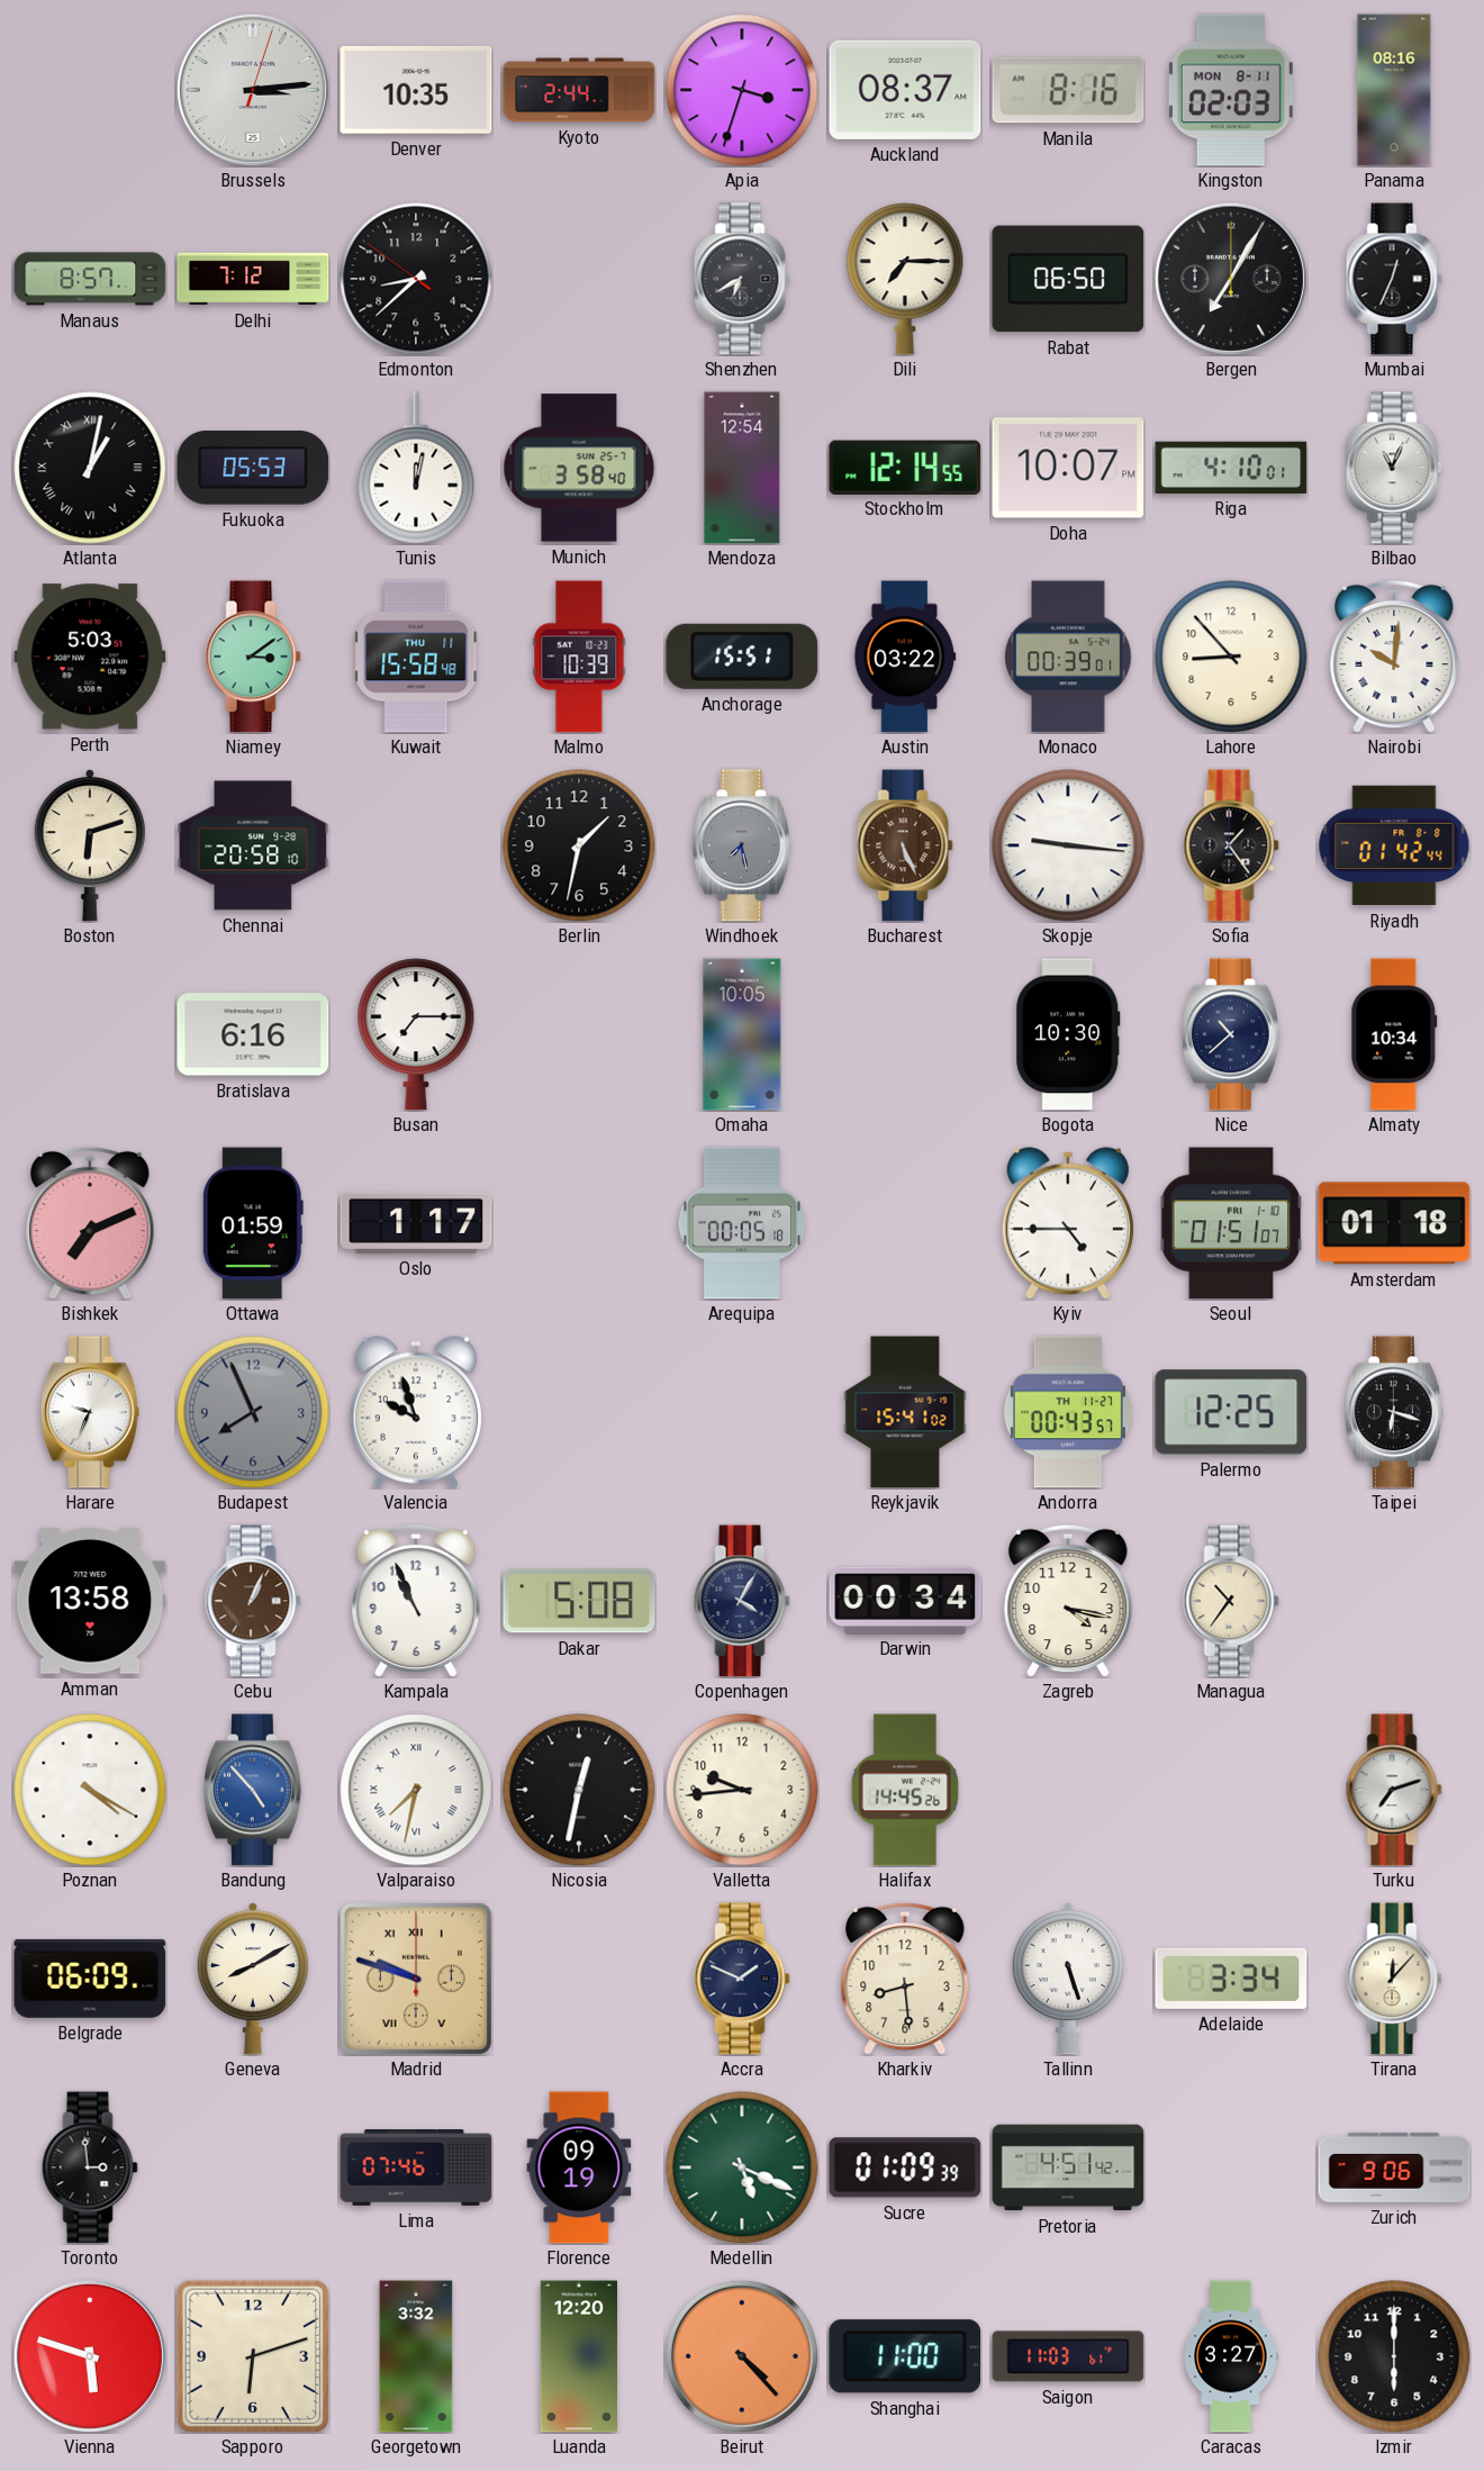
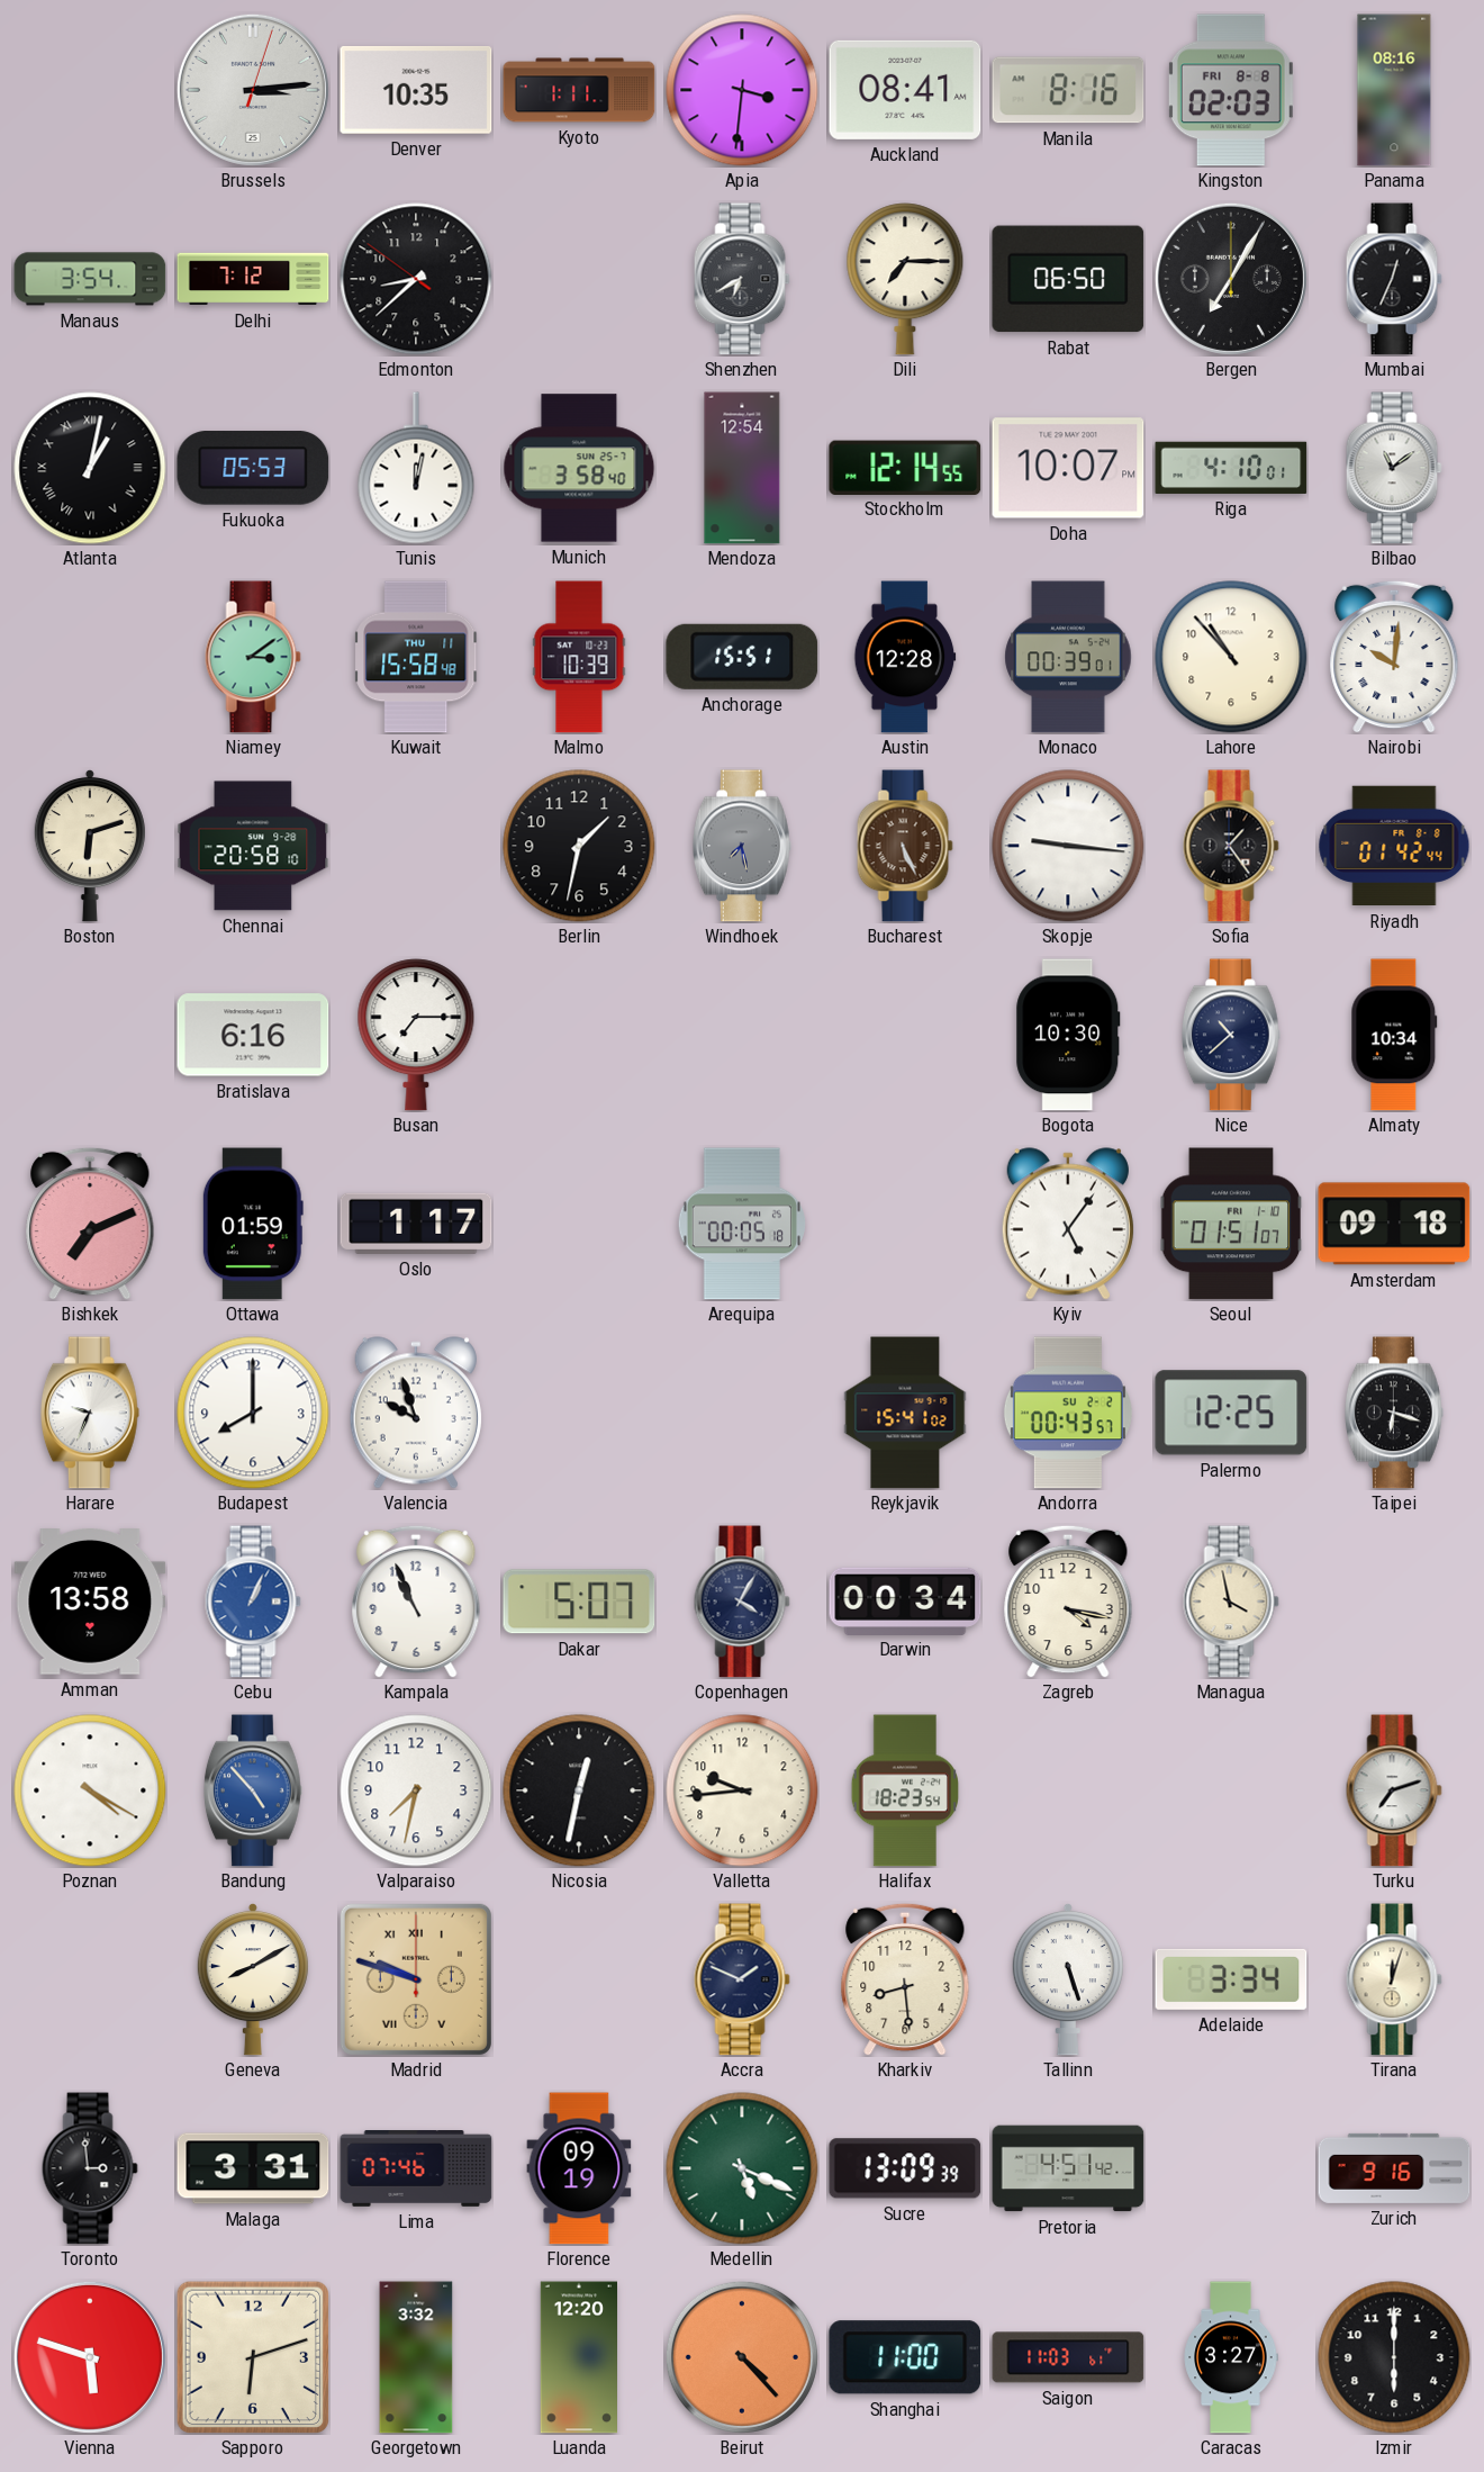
Kyoto: 2:44 -> 1:11
Apia: 3:33 -> 3:31
Auckland: 08:37 -> 08:41
Kingston date: MON 8-11 -> FRI 8-8
Manaus: 8:57 -> 3:54
Bilbao: 11:04 -> 11:09
Perth: 5:03 -> none
Austin: 03:22 -> 12:28
Lahore: 8:53 -> 10:53
Omaha: 10:05 -> none
Kyiv: 4:45 -> 5:06
Amsterdam: 01:18 -> 09:18
Budapest: 7:56 -> 8:00
Budapest dial: grey -> white
Andorra date: TH 11-27 -> SU 2-2
Cebu dial: brown -> blue
Dakar: 5:08 -> 5:07
Managua: 10:36 -> 3:58
Valparaiso numerals: Roman -> Arabic
Halifax: 14:45 -> 18:23
Belgrade: 06:09 -> none
Tirana: 12:07 -> 12:03
Malaga: none -> 3:31
Sucre: 01:09 -> 13:09
Zurich: 9:06 -> 9:16
